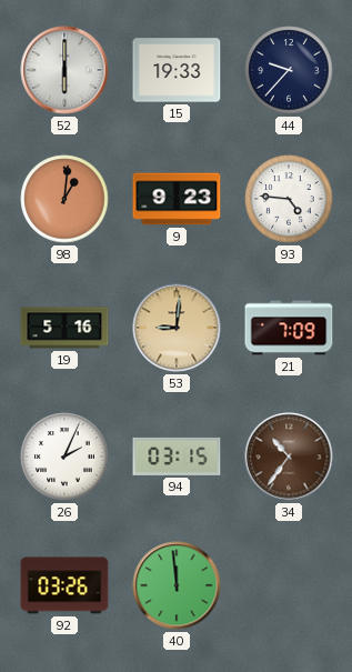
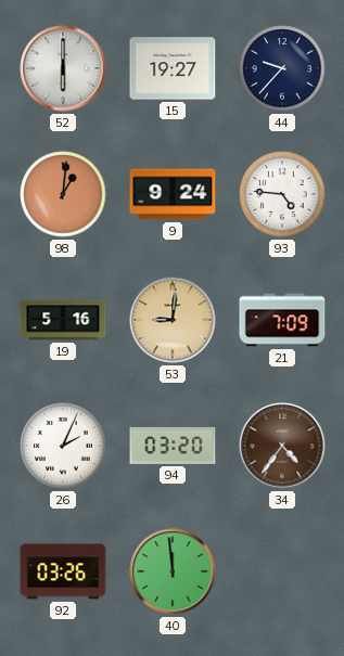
15: 19:33 -> 19:27
9: 9:23 -> 9:24
94: 03:15 -> 03:20
34: 10:36 -> 4:36
